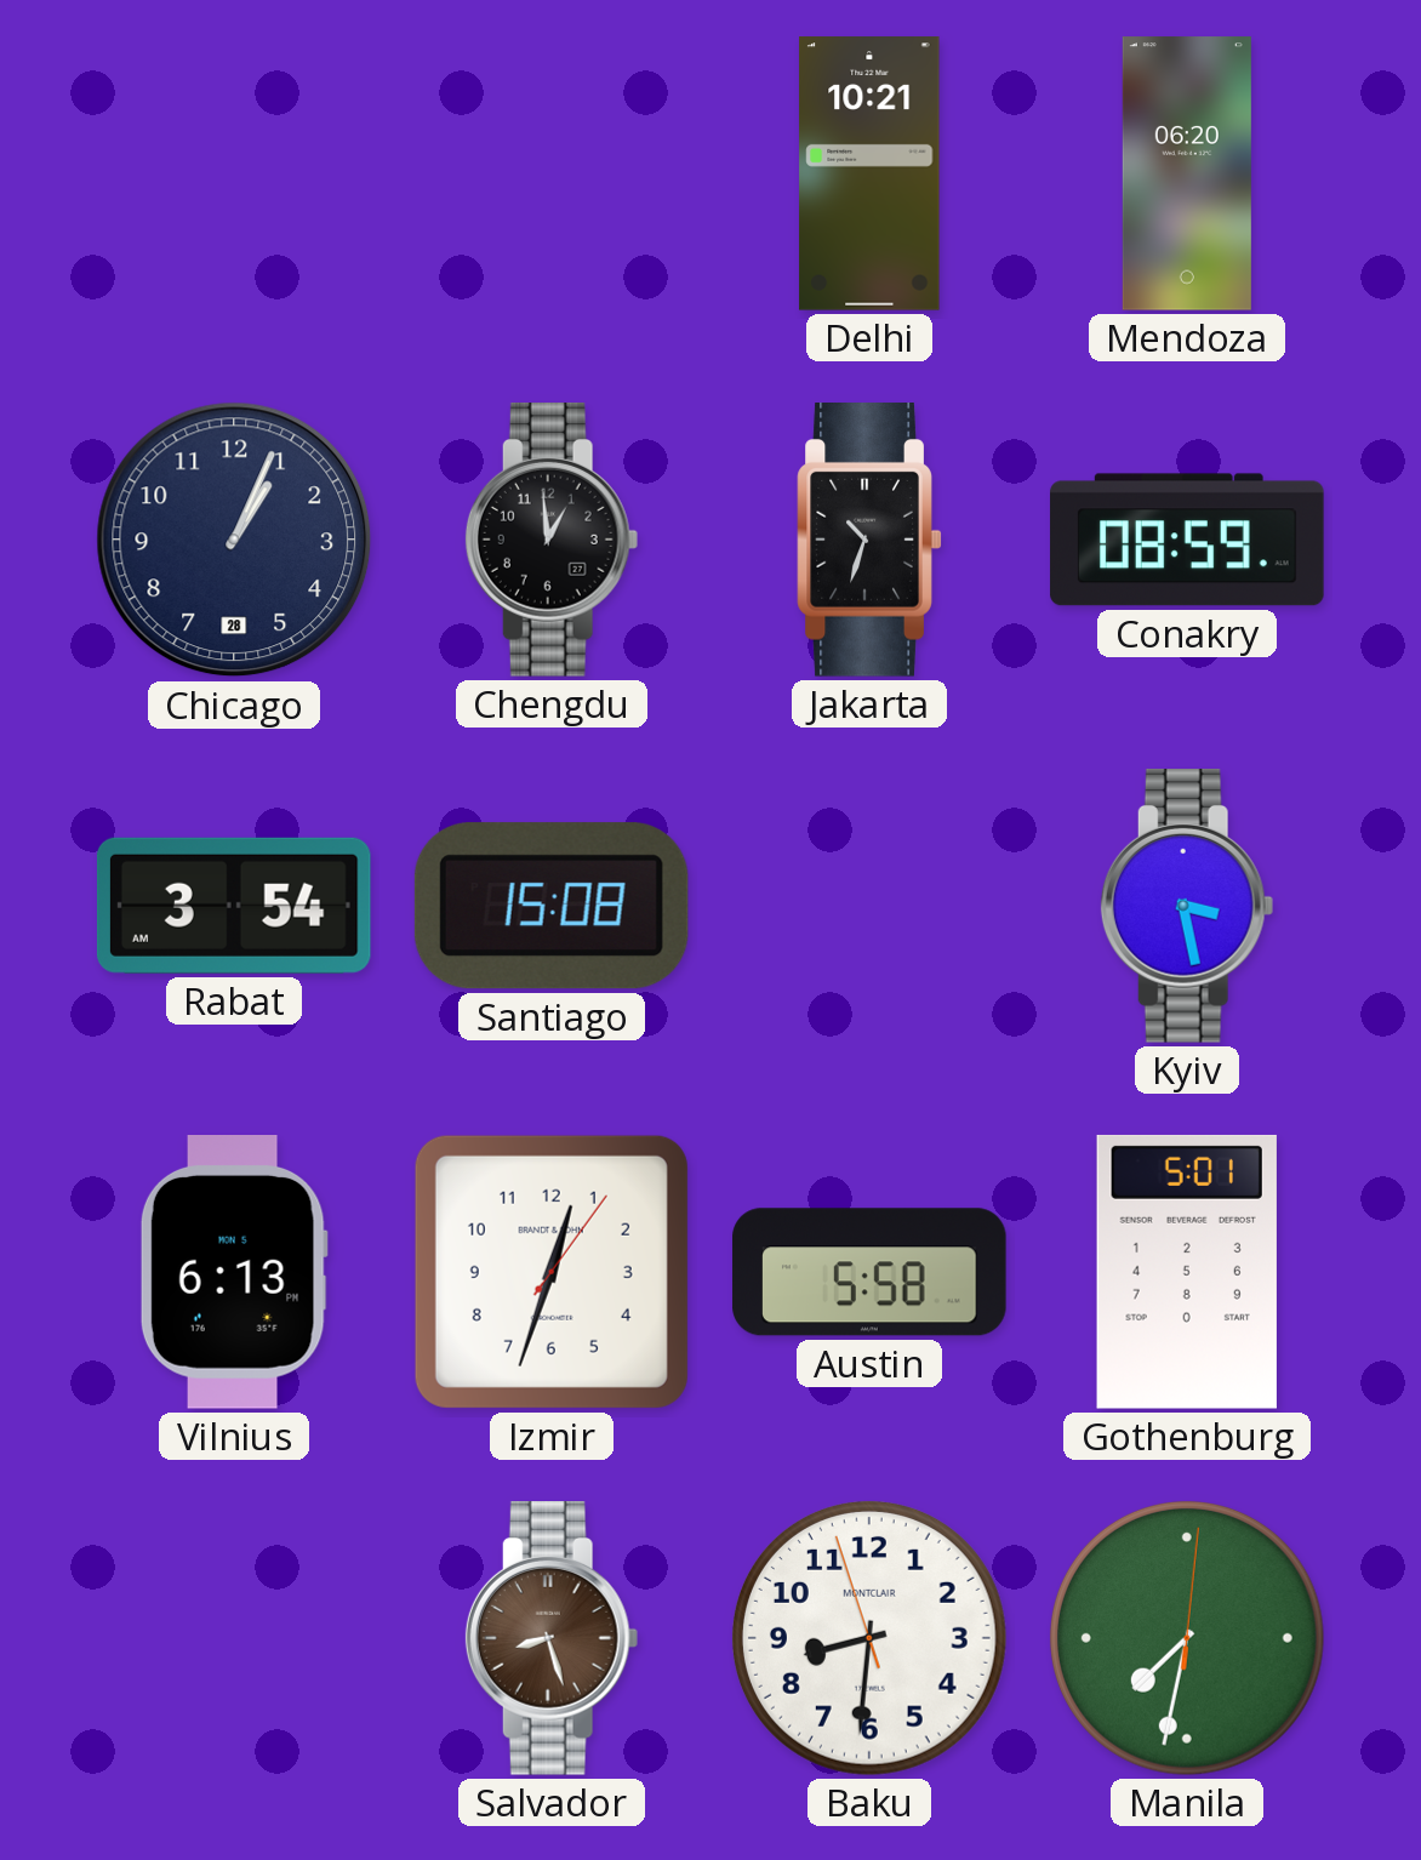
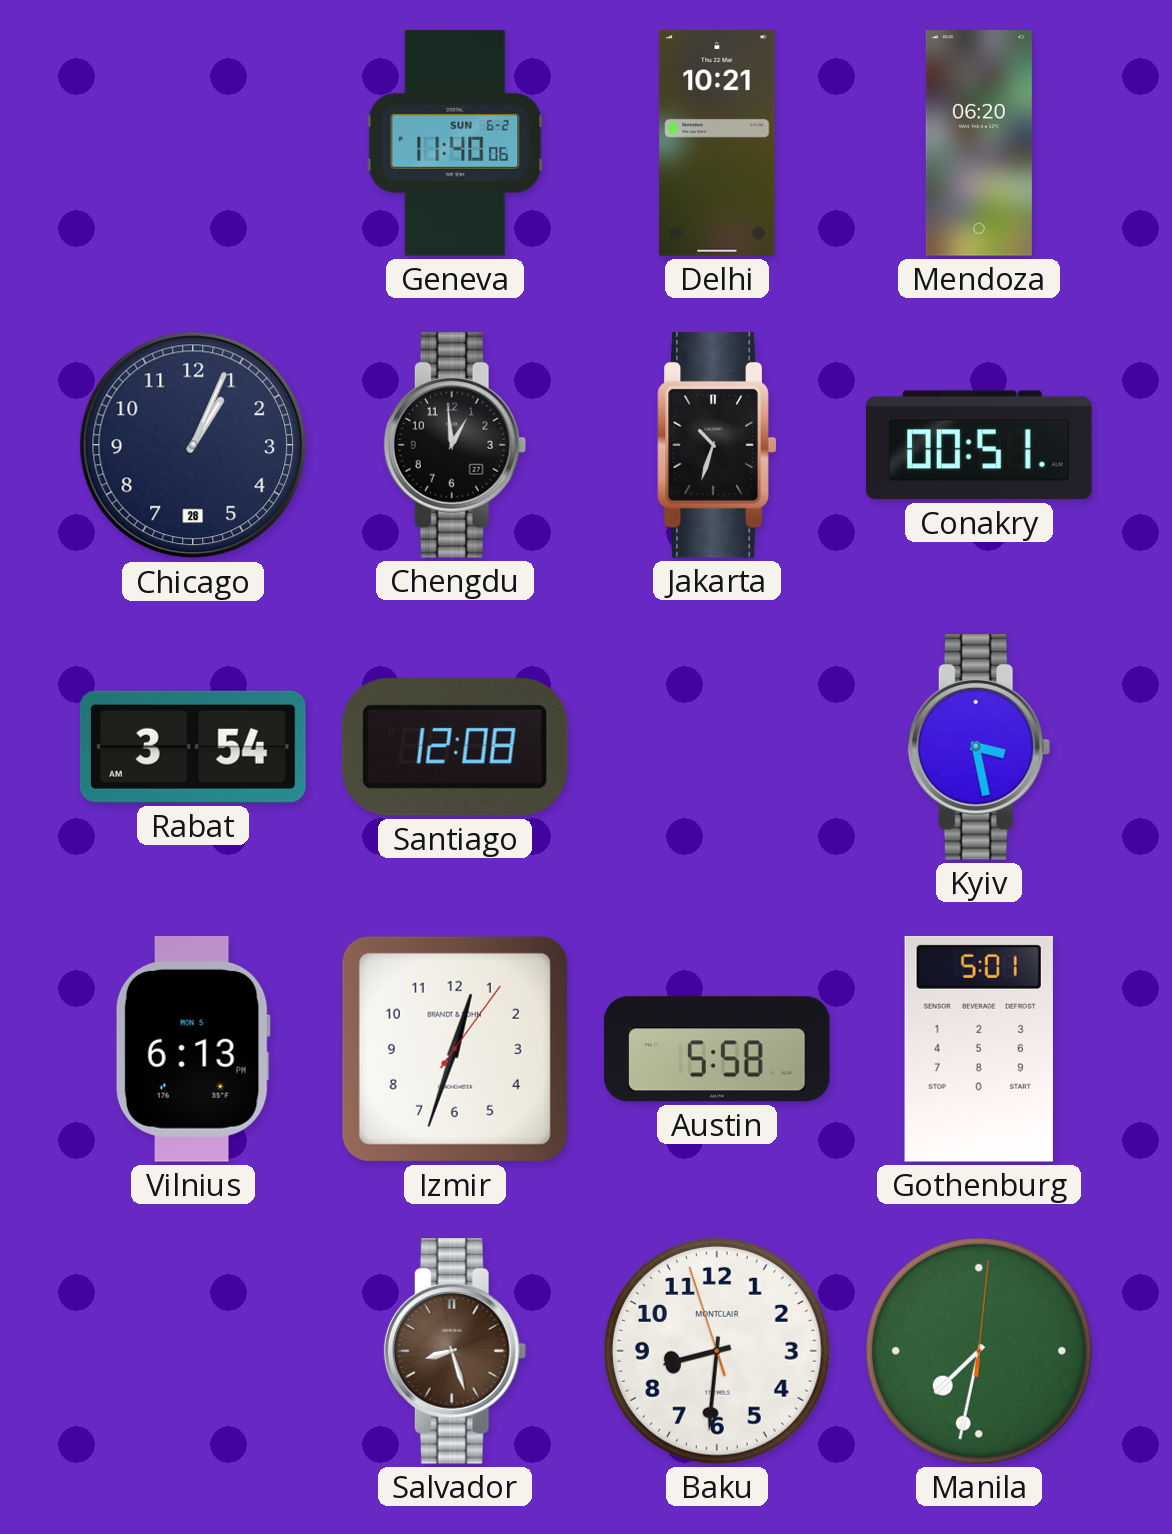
Geneva: none -> 11:40
Conakry: 08:59 -> 00:51
Santiago: 15:08 -> 12:08
